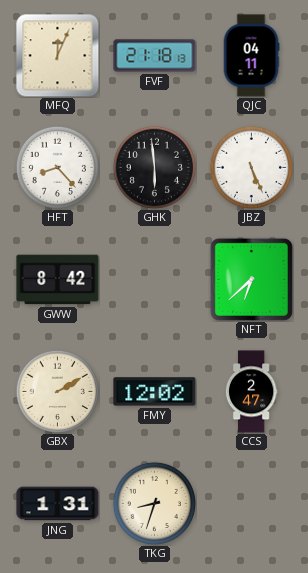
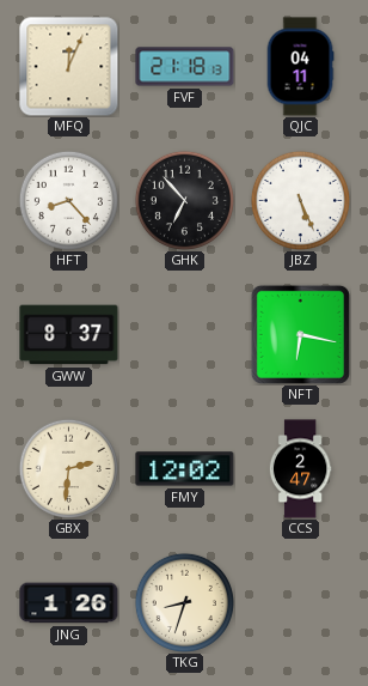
GHK: 5:59 -> 6:53
GWW: 8:42 -> 8:37
NFT: 6:38 -> 6:17
GBX: 2:10 -> 2:31
JNG: 1:31 -> 1:26
